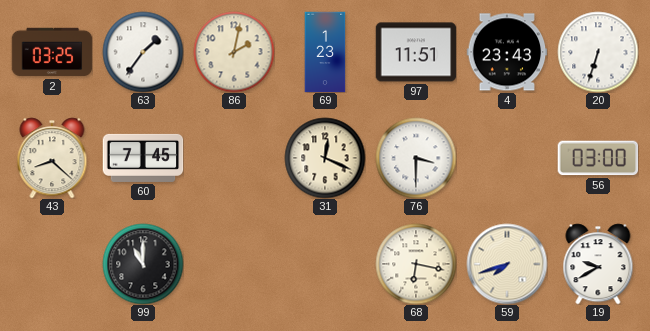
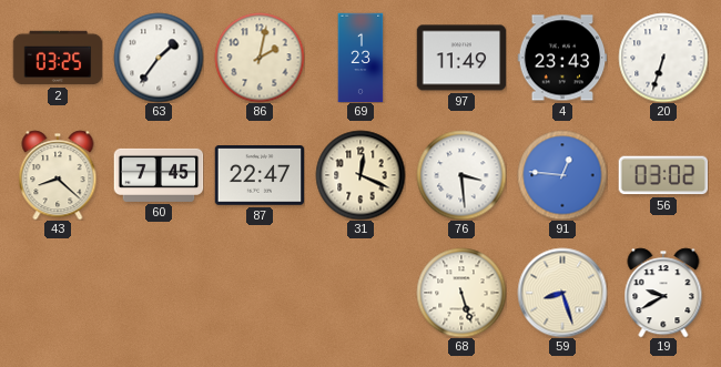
97: 11:51 -> 11:49
87: none -> 22:47
76: 3:30 -> 3:29
91: none -> 12:46
56: 03:00 -> 03:02
99: 11:00 -> none
68: 6:17 -> 5:27
59: 7:42 -> 8:27
